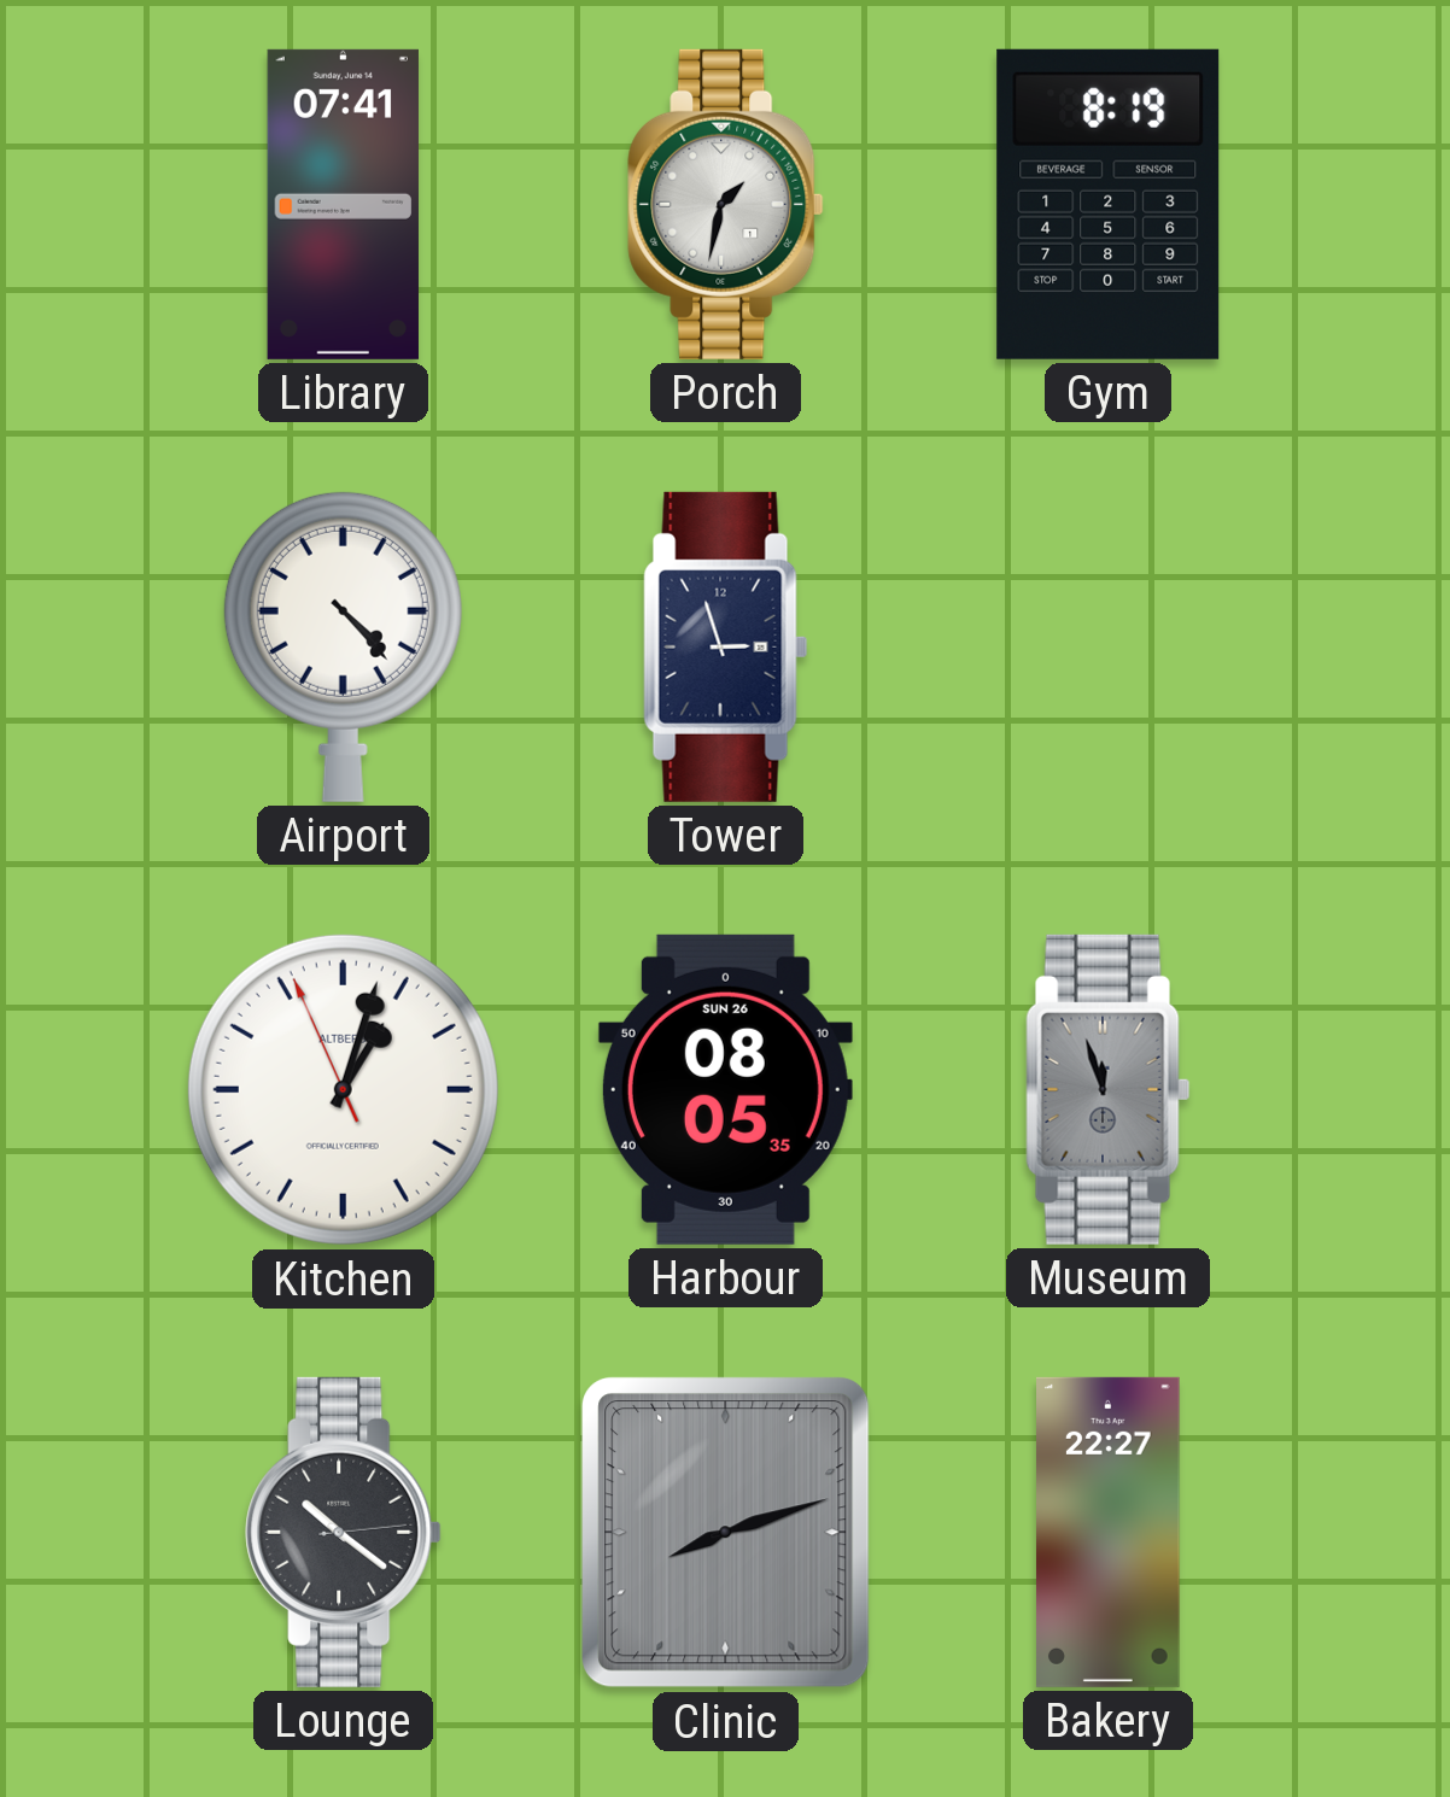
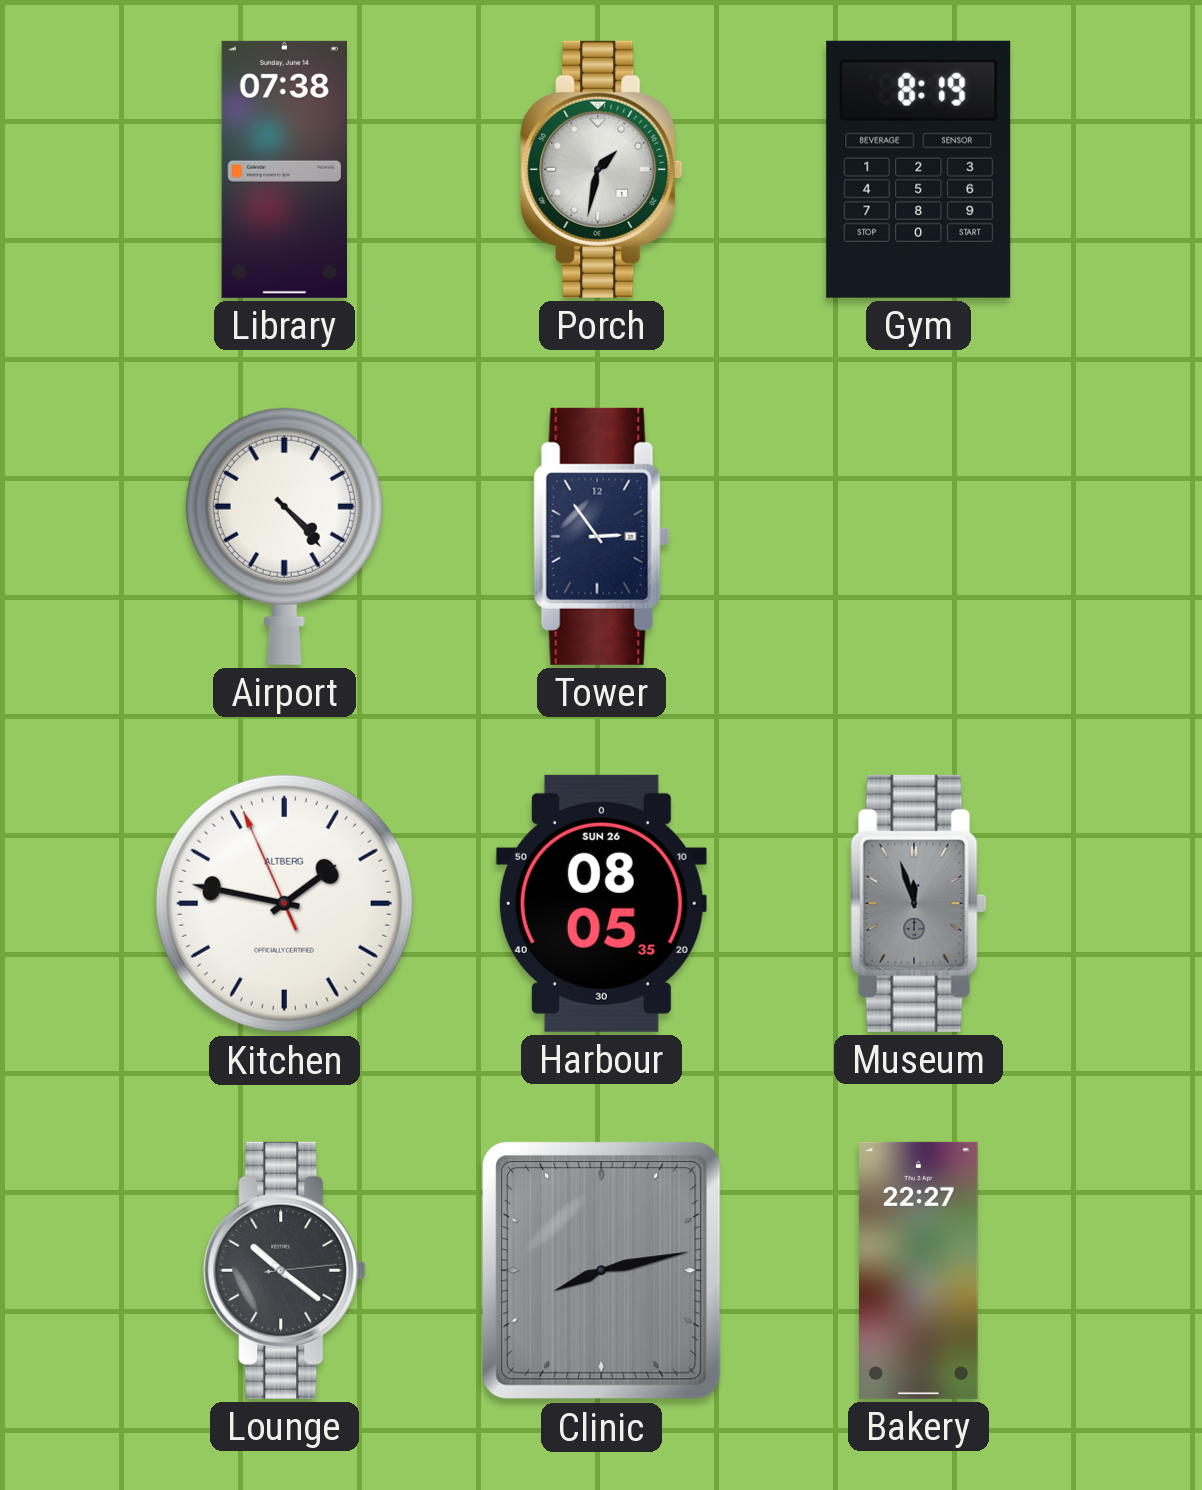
Library: 07:41 -> 07:38
Tower: 2:57 -> 2:54
Kitchen: 1:02 -> 1:46
Clinic: 8:12 -> 8:13
